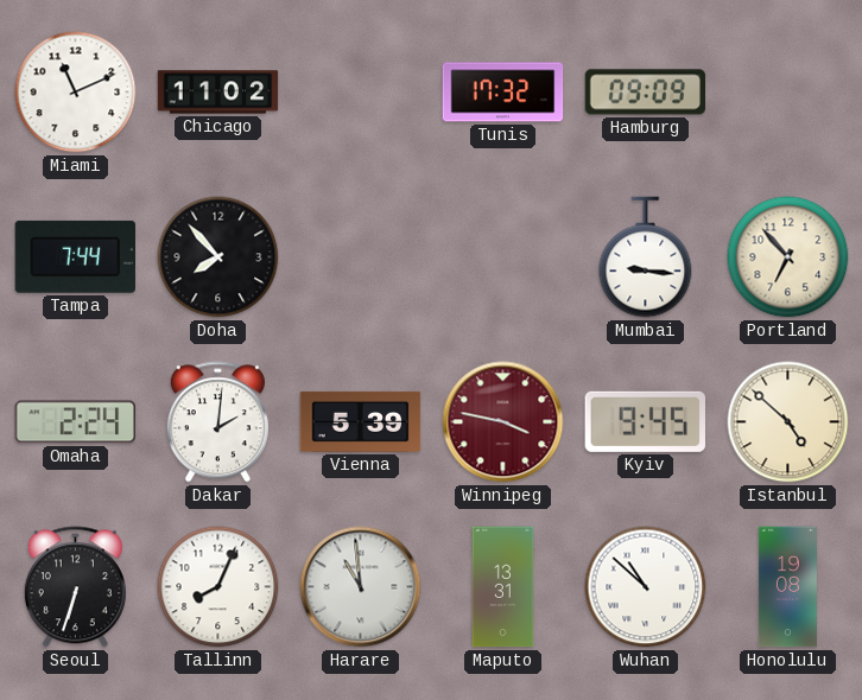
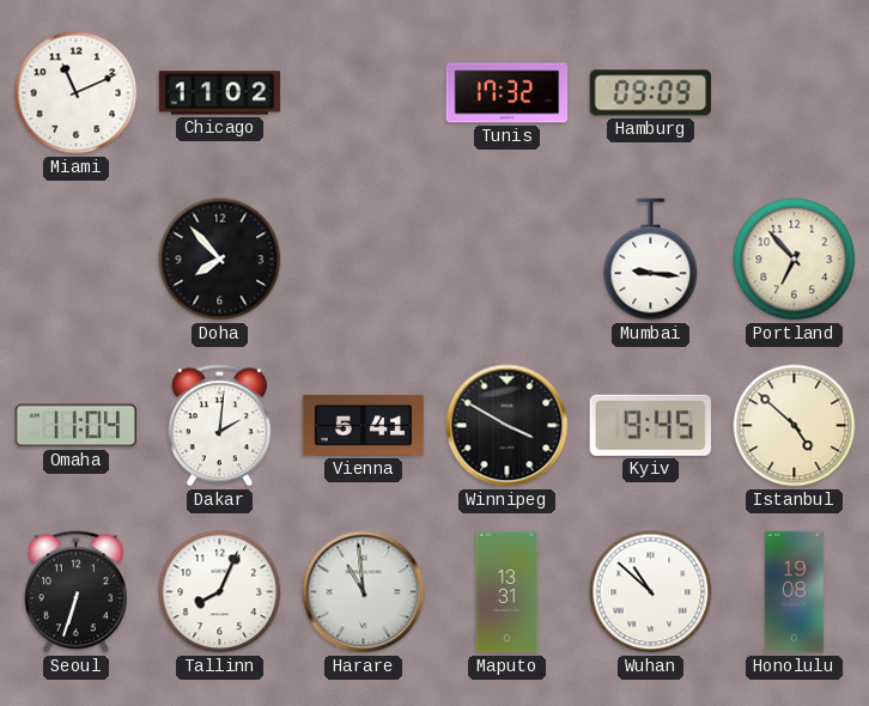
Tampa: 7:44 -> none
Omaha: 2:24 -> 11:04
Vienna: 5:39 -> 5:41
Winnipeg: 3:47 -> 3:50
Winnipeg dial: burgundy -> black
